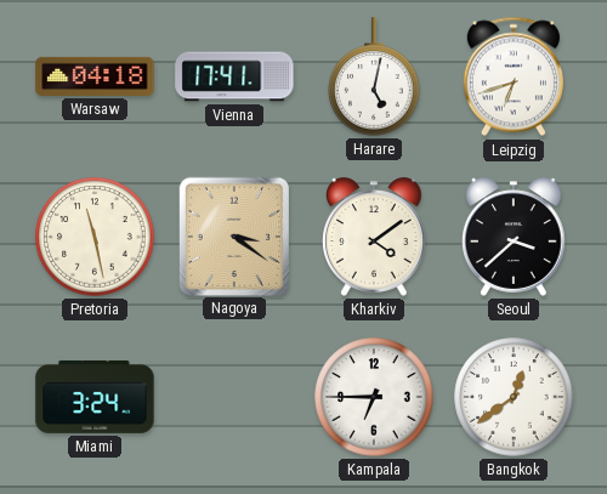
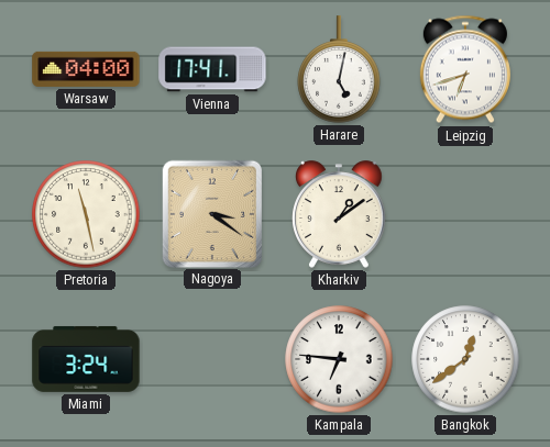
Warsaw: 04:18 -> 04:00
Kharkiv: 4:09 -> 1:09
Seoul: 3:38 -> none
Kampala: 6:45 -> 6:46
